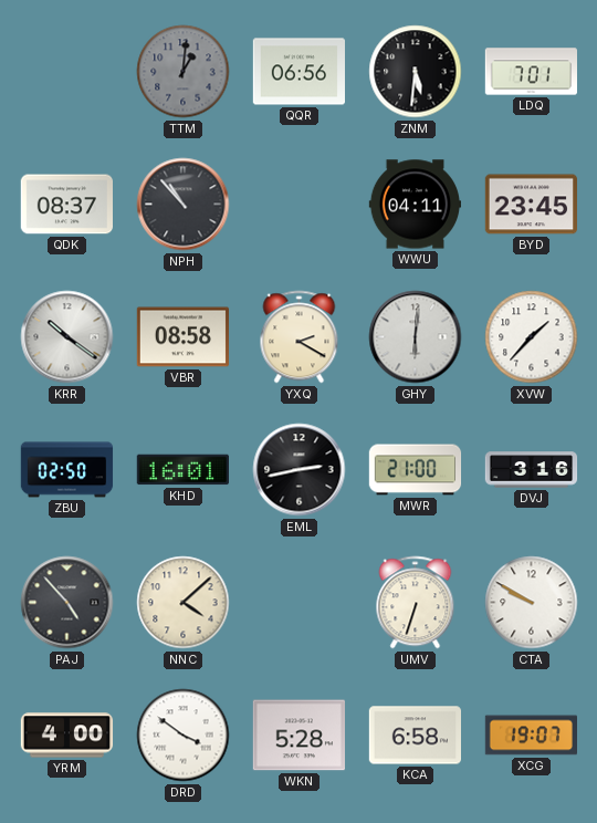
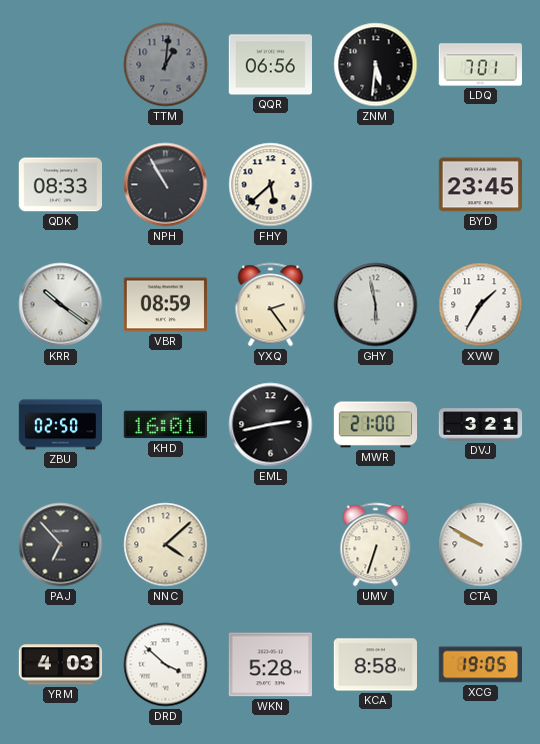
QDK: 08:37 -> 08:33
NPH: 10:53 -> 10:55
FHY: none -> 5:38
WWU: 04:11 -> none
VBR: 08:58 -> 08:59
YXQ: 2:20 -> 2:24
GHY: 6:01 -> 5:58
XVW: 1:37 -> 1:35
DVJ: 3:16 -> 3:21
PAJ: 4:53 -> 6:53
YRM: 4:00 -> 4:03
DRD: 3:51 -> 3:52
KCA: 6:58 -> 8:58
XCG: 19:07 -> 19:05
